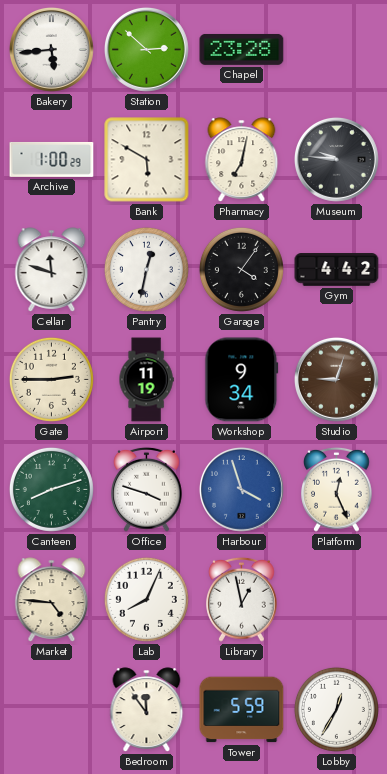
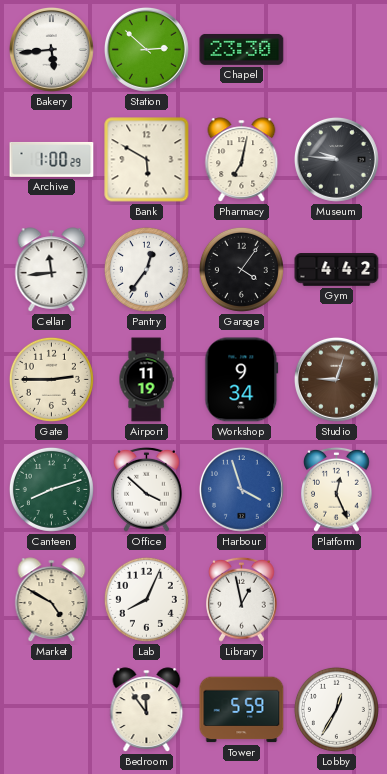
Chapel: 23:28 -> 23:30
Cellar: 11:48 -> 11:44
Pantry: 12:32 -> 12:36
Office: 3:48 -> 3:52
Market: 4:46 -> 4:50
